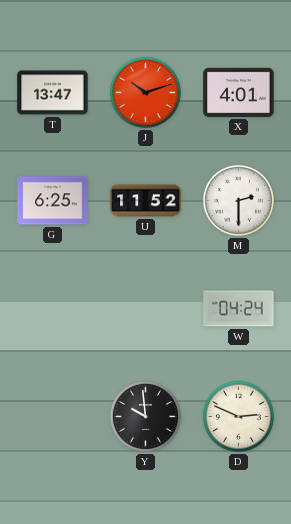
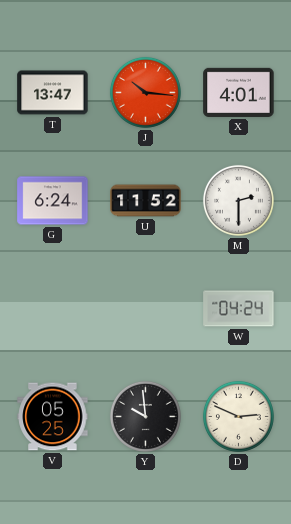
J: 10:12 -> 10:16
G: 6:25 -> 6:24
V: none -> 05:25
